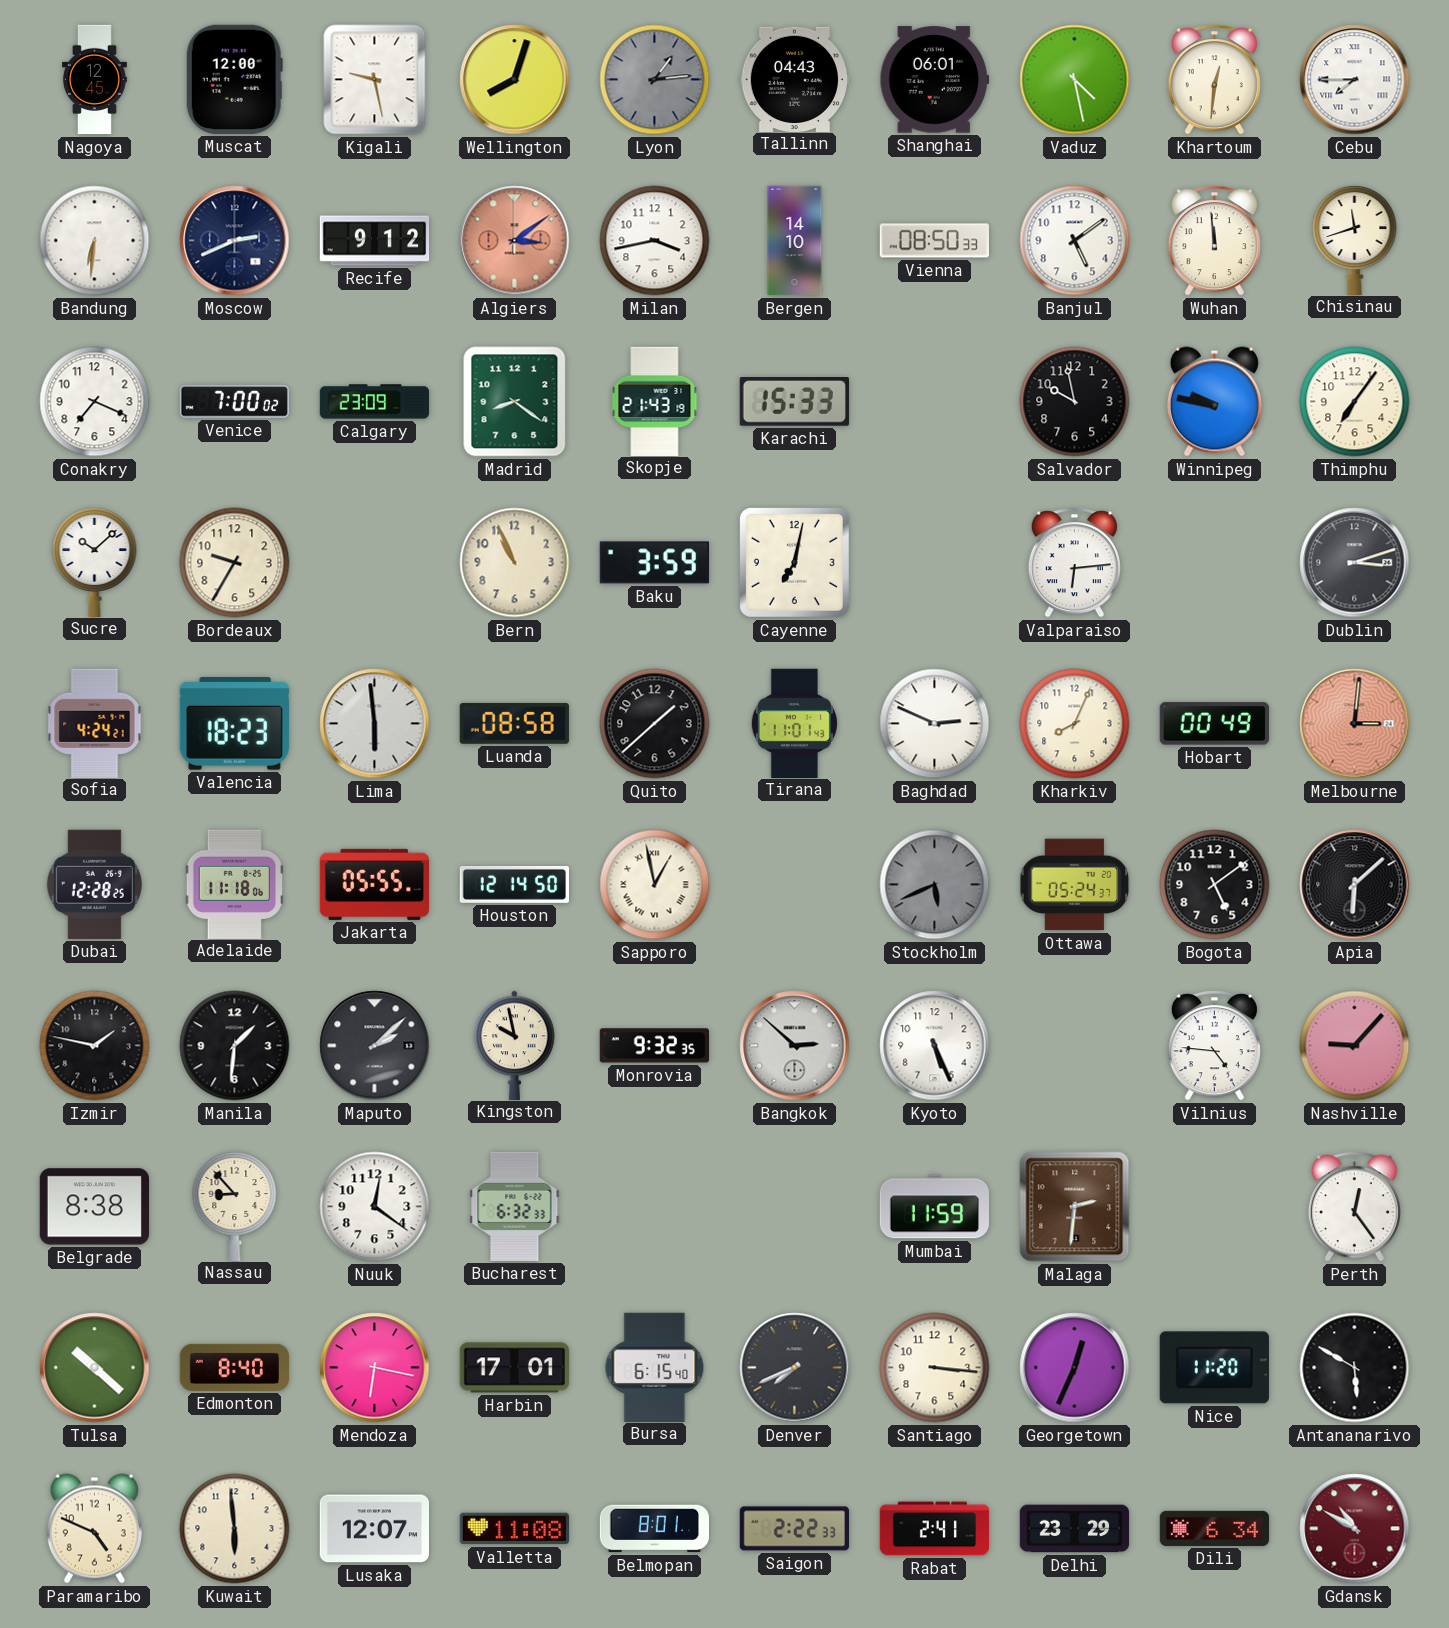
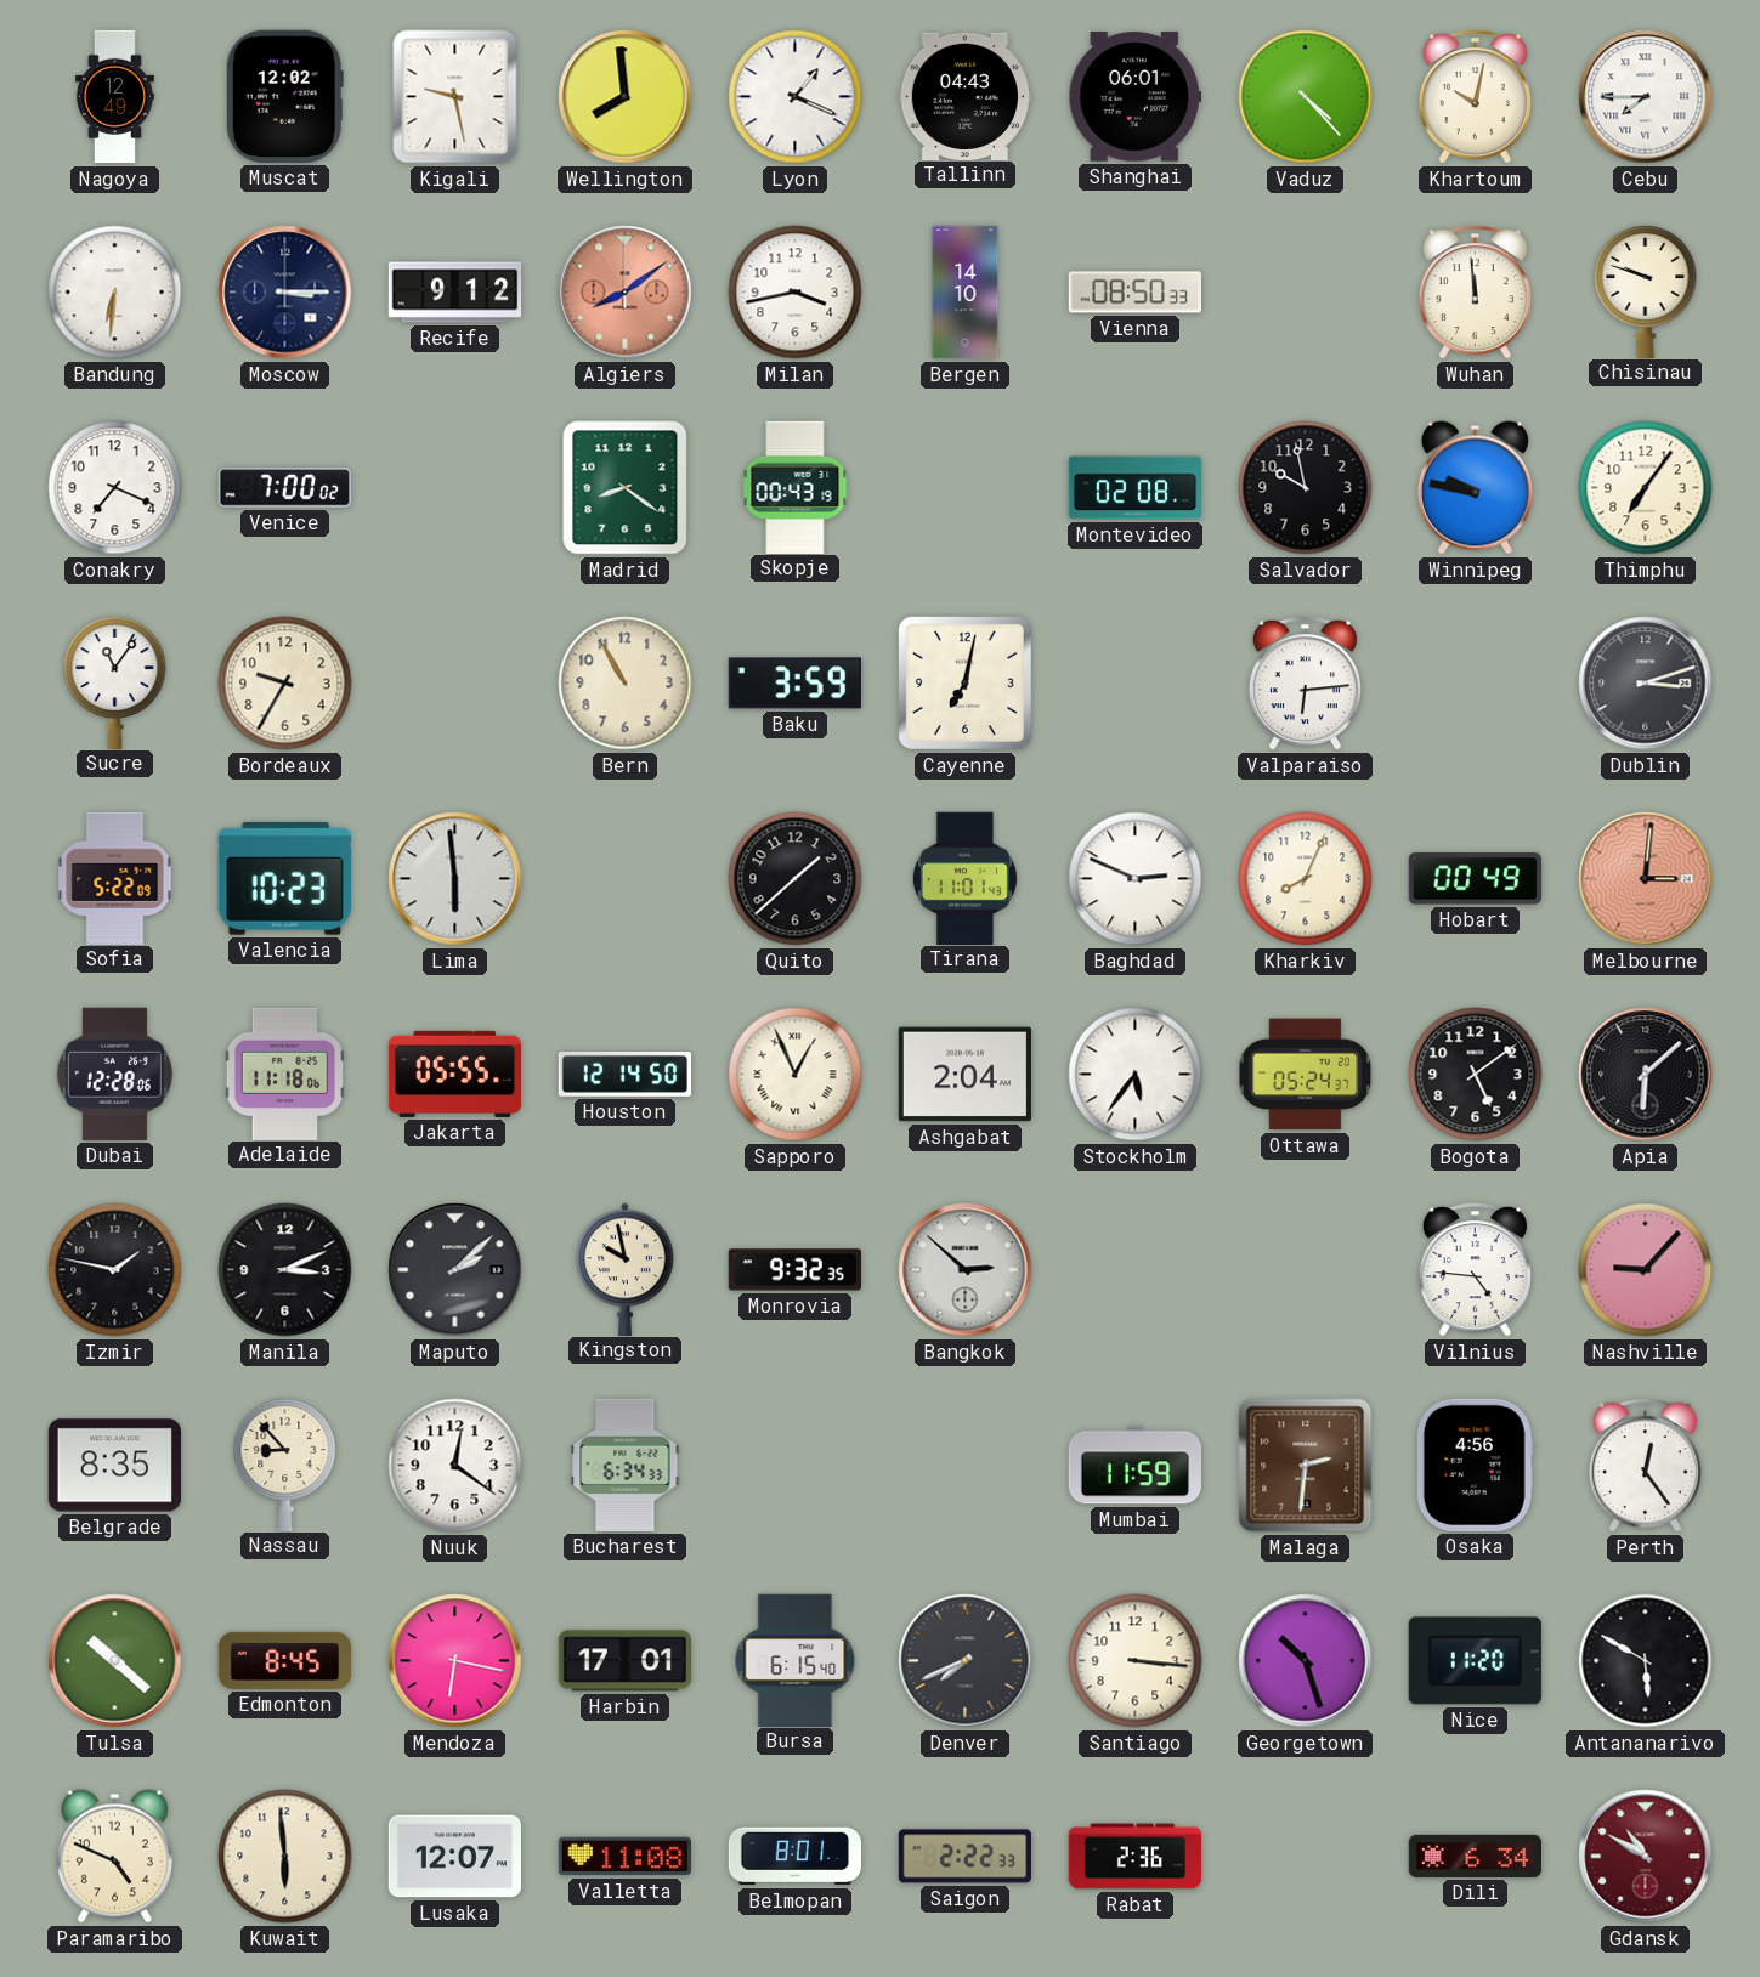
Nagoya: 12:45 -> 12:49
Muscat: 12:00 -> 12:02
Wellington: 8:03 -> 7:59
Lyon: 1:14 -> 1:19
Lyon dial: grey -> white
Vaduz: 4:28 -> 4:23
Khartoum: 12:31 -> 10:02
Moscow: 2:41 -> 3:15
Algiers: 3:09 -> 8:09
Banjul: 5:09 -> none
Chisinau: 11:42 -> 9:48
Calgary: 23:09 -> none
Skopje: 21:43 -> 00:43
Karachi: 15:33 -> none
Montevideo: none -> 02:08
Sucre: 10:08 -> 11:06
Bern: 10:56 -> 10:55
Sofia: 4:24 -> 5:22
Valencia: 18:23 -> 10:23
Luanda: 08:58 -> none
Dubai: 12:28:25 -> 12:28:06
Sapporo: 12:58 -> 12:56
Ashgabat: none -> 2:04
Stockholm: 5:41 -> 5:36
Stockholm dial: grey -> white
Manila: 1:31 -> 3:11
Kyoto: 5:26 -> none
Belgrade: 8:38 -> 8:35
Bucharest: 6:32 -> 6:34
Osaka: none -> 4:56
Edmonton: 8:40 -> 8:45
Georgetown: 12:34 -> 10:27
Rabat: 2:41 -> 2:36
Delhi: 23:29 -> none
